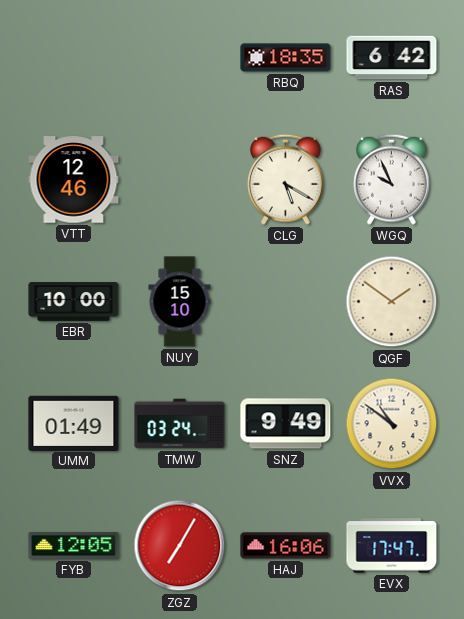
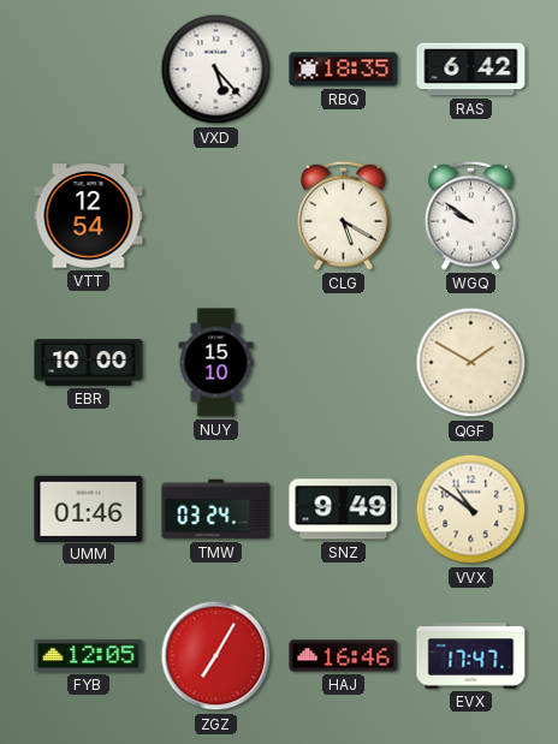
VXD: none -> 5:23
VTT: 12:46 -> 12:54
WGQ: 9:56 -> 9:51
QGF: 1:51 -> 1:50
UMM: 01:49 -> 01:46
HAJ: 16:06 -> 16:46
